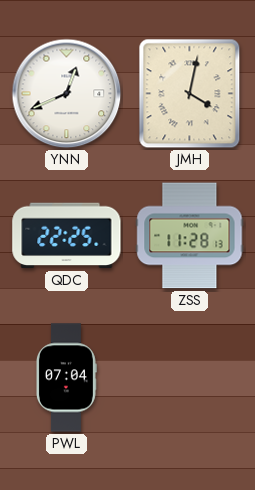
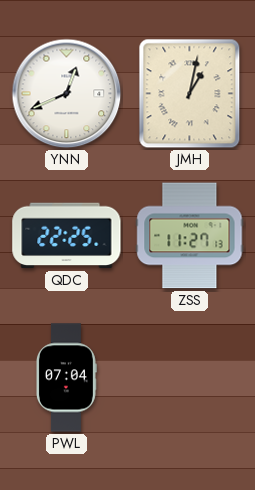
JMH: 4:02 -> 1:02
ZSS: 11:28 -> 11:27
